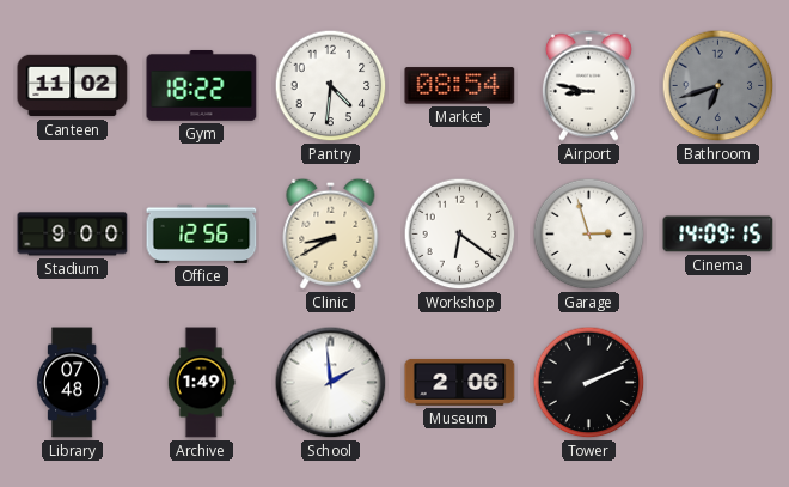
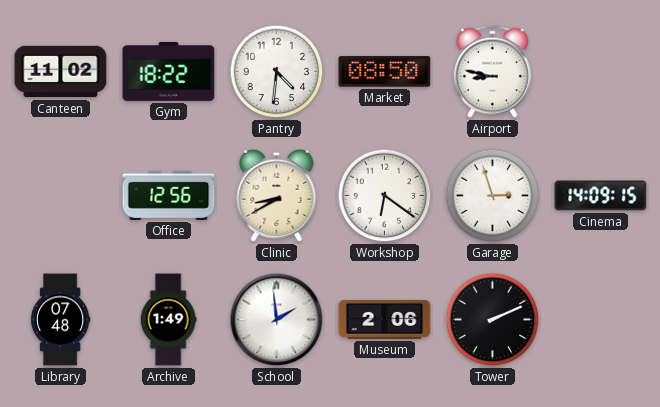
Market: 08:54 -> 08:50
Bathroom: 6:42 -> none
Stadium: 9:00 -> none
